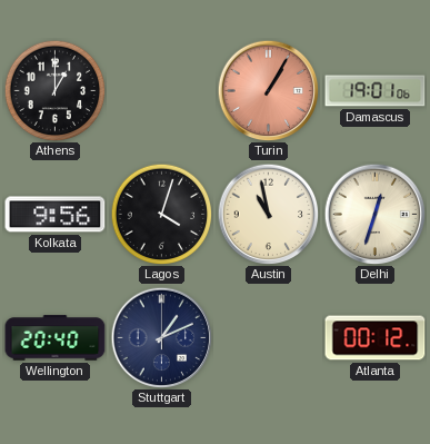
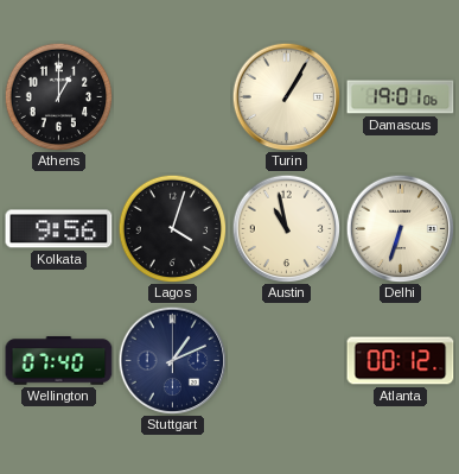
Turin dial: salmon -> cream
Delhi: 12:33 -> 6:33
Wellington: 20:40 -> 07:40
